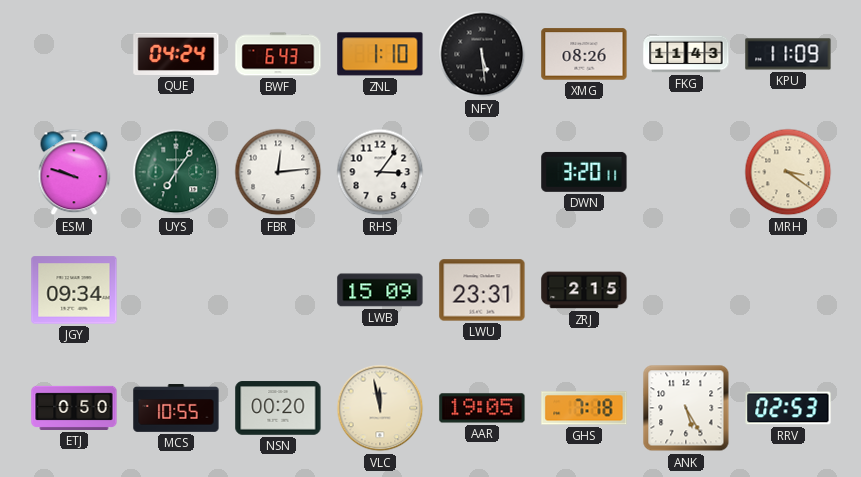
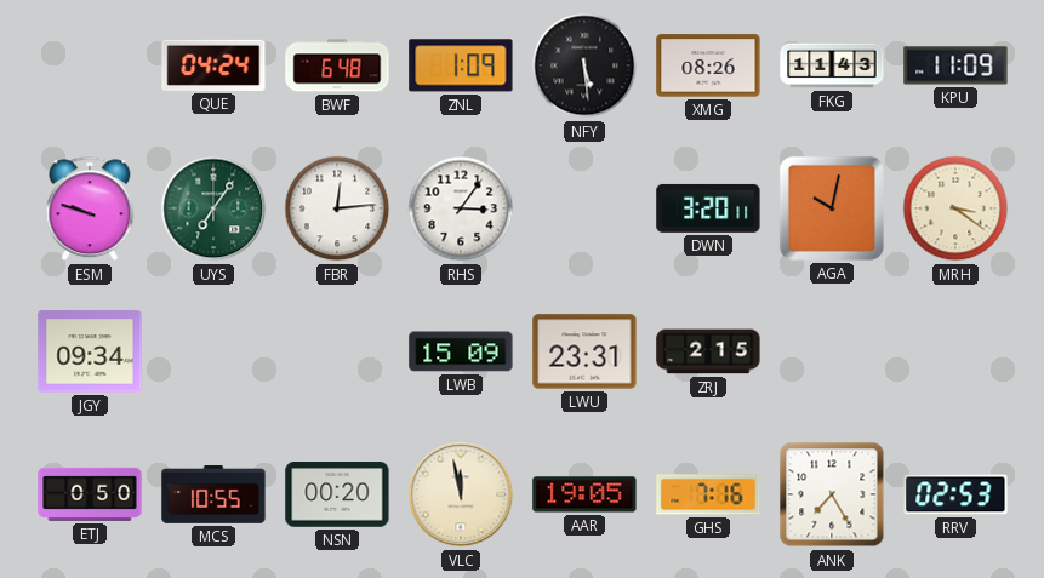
BWF: 6:43 -> 6:48
ZNL: 1:10 -> 1:09
AGA: none -> 10:02
GHS: 7:18 -> 7:16
ANK: 5:25 -> 7:25
